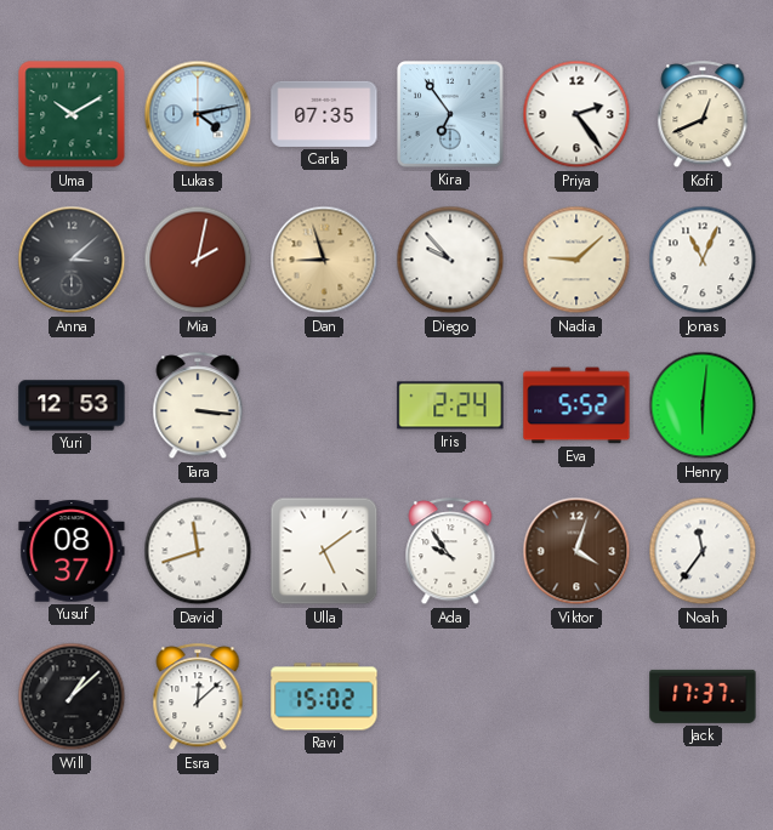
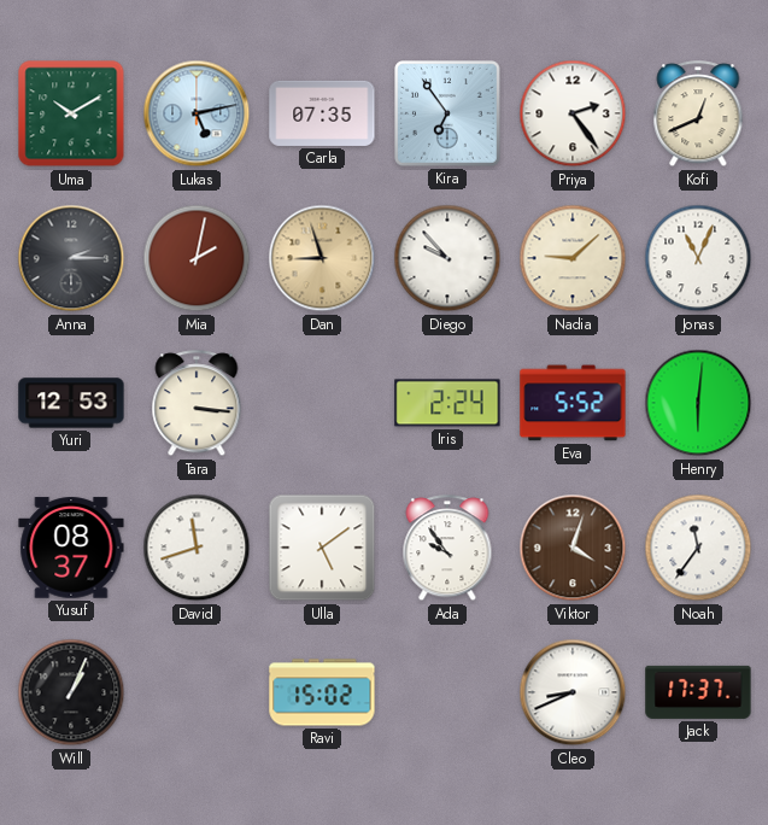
Lukas: 4:13 -> 5:13
Anna: 3:08 -> 2:15
Will: 1:08 -> 1:04
Esra: 12:08 -> none
Cleo: none -> 8:41
